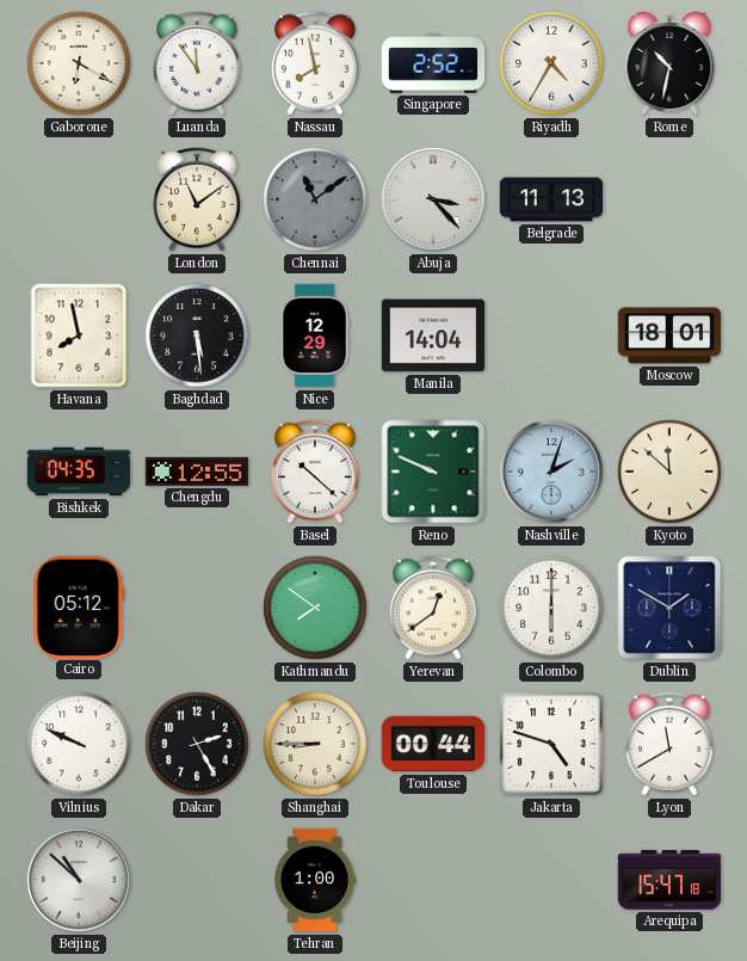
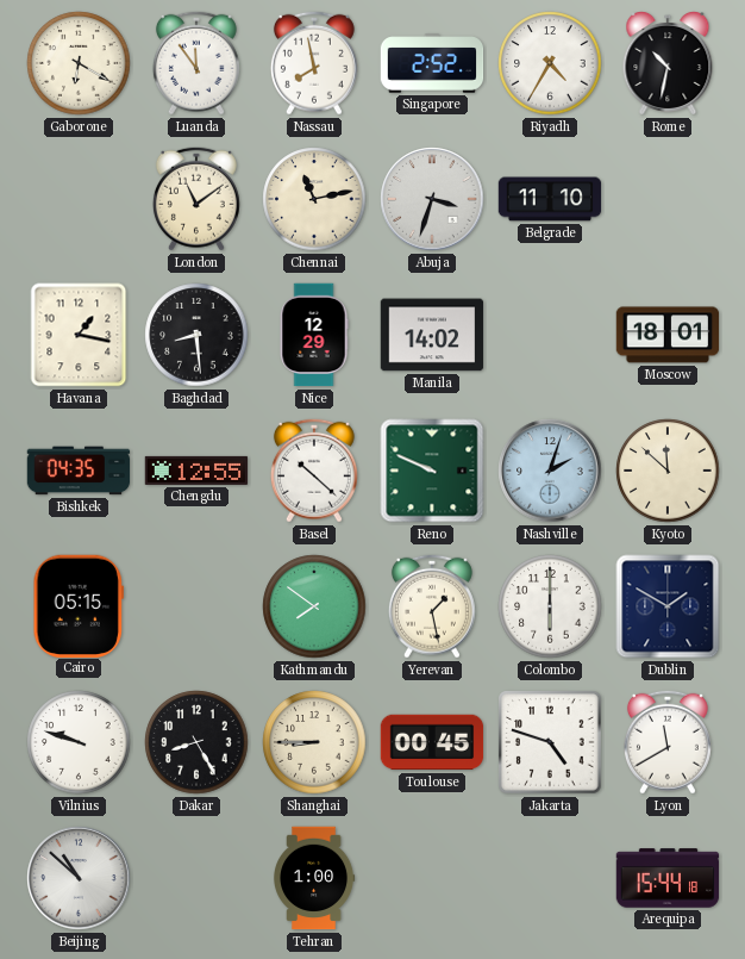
Chennai: 11:09 -> 11:13
Chennai dial: grey -> cream
Abuja: 3:23 -> 3:33
Belgrade: 11:13 -> 11:10
Havana: 7:58 -> 1:17
Baghdad: 5:29 -> 8:29
Manila: 14:04 -> 14:02
Cairo: 05:12 -> 05:15
Yerevan: 12:39 -> 1:28
Vilnius: 9:49 -> 9:48
Dakar: 2:25 -> 8:25
Toulouse: 00:44 -> 00:45
Arequipa: 15:47 -> 15:44
